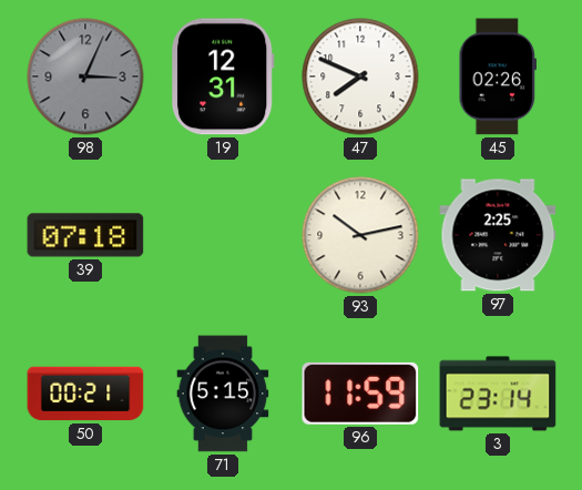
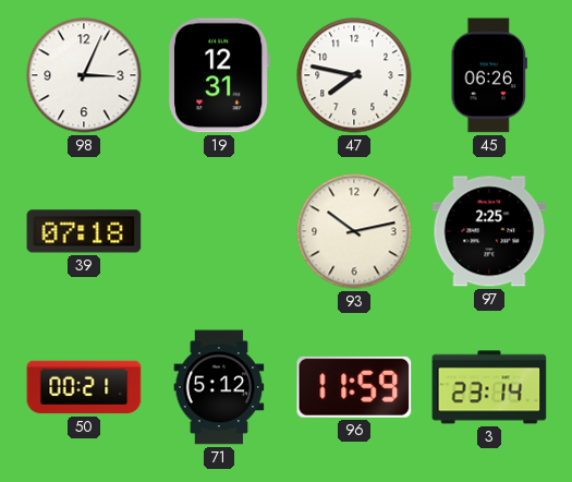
98 dial: grey -> white
47: 7:49 -> 7:47
45: 02:26 -> 06:26
71: 5:15 -> 5:12
